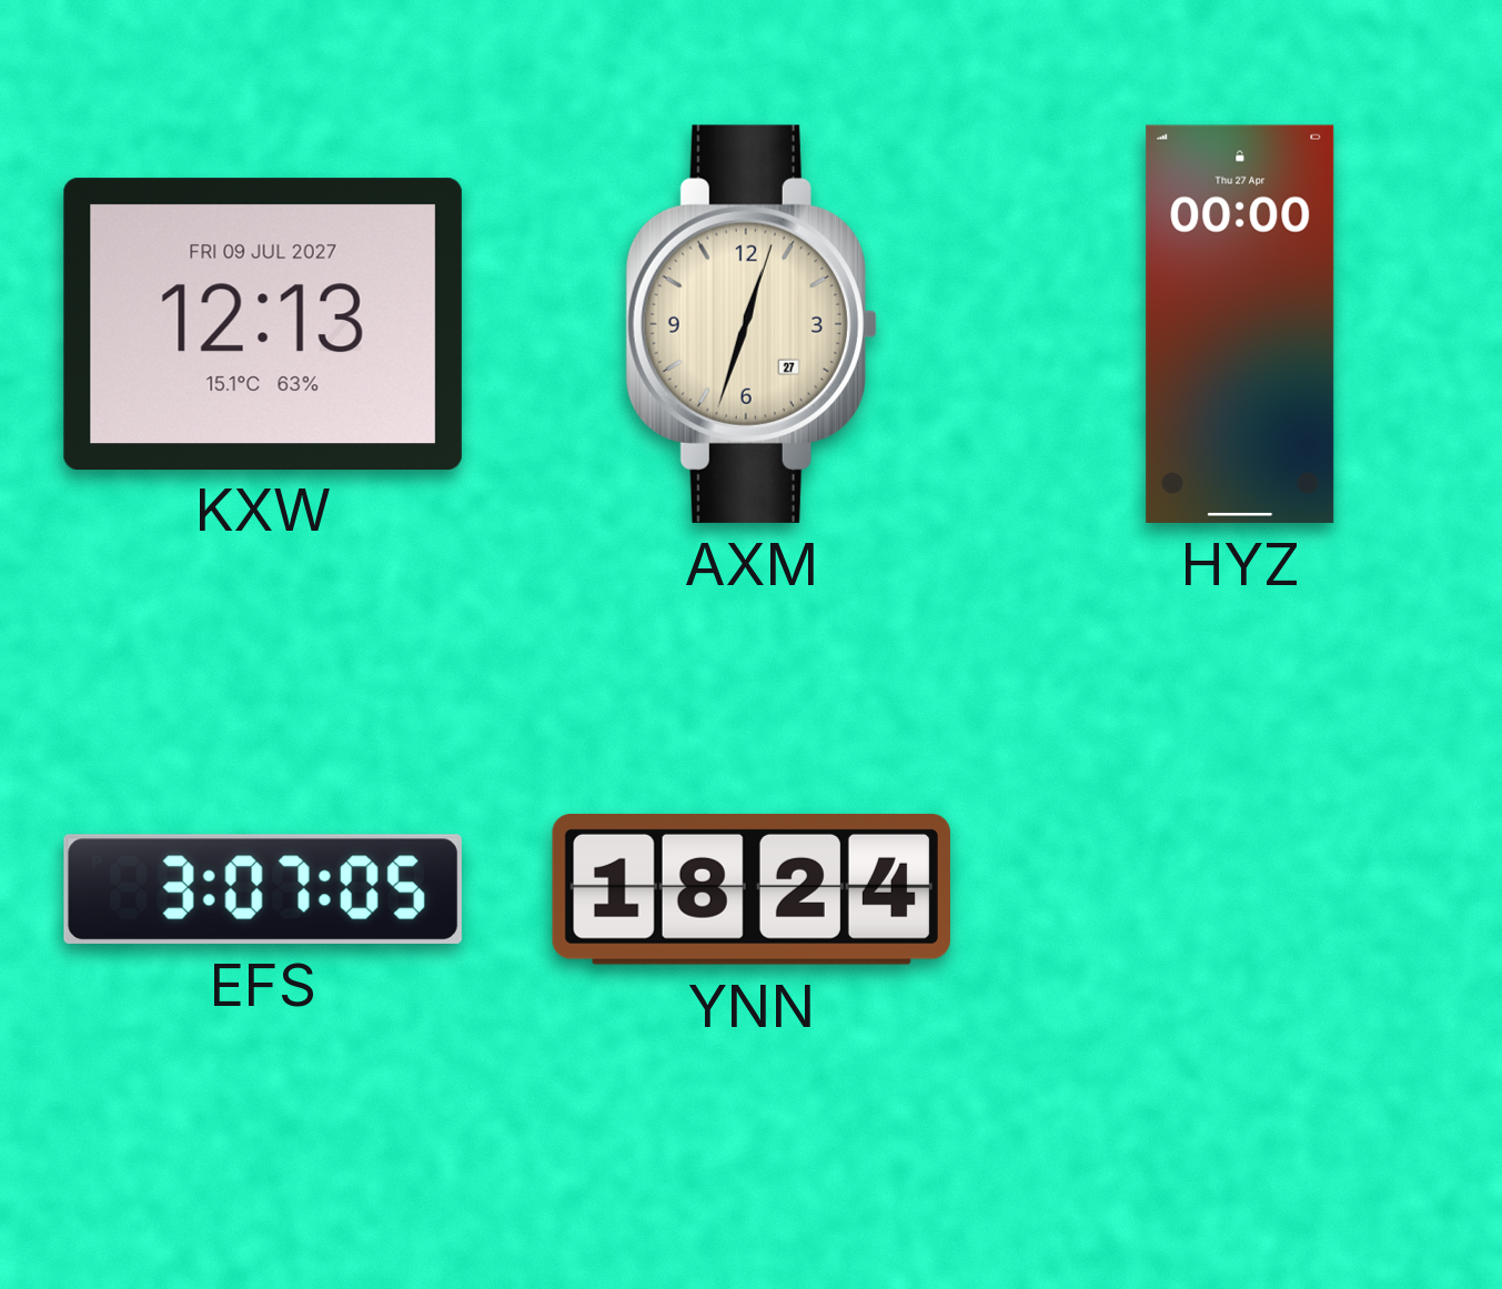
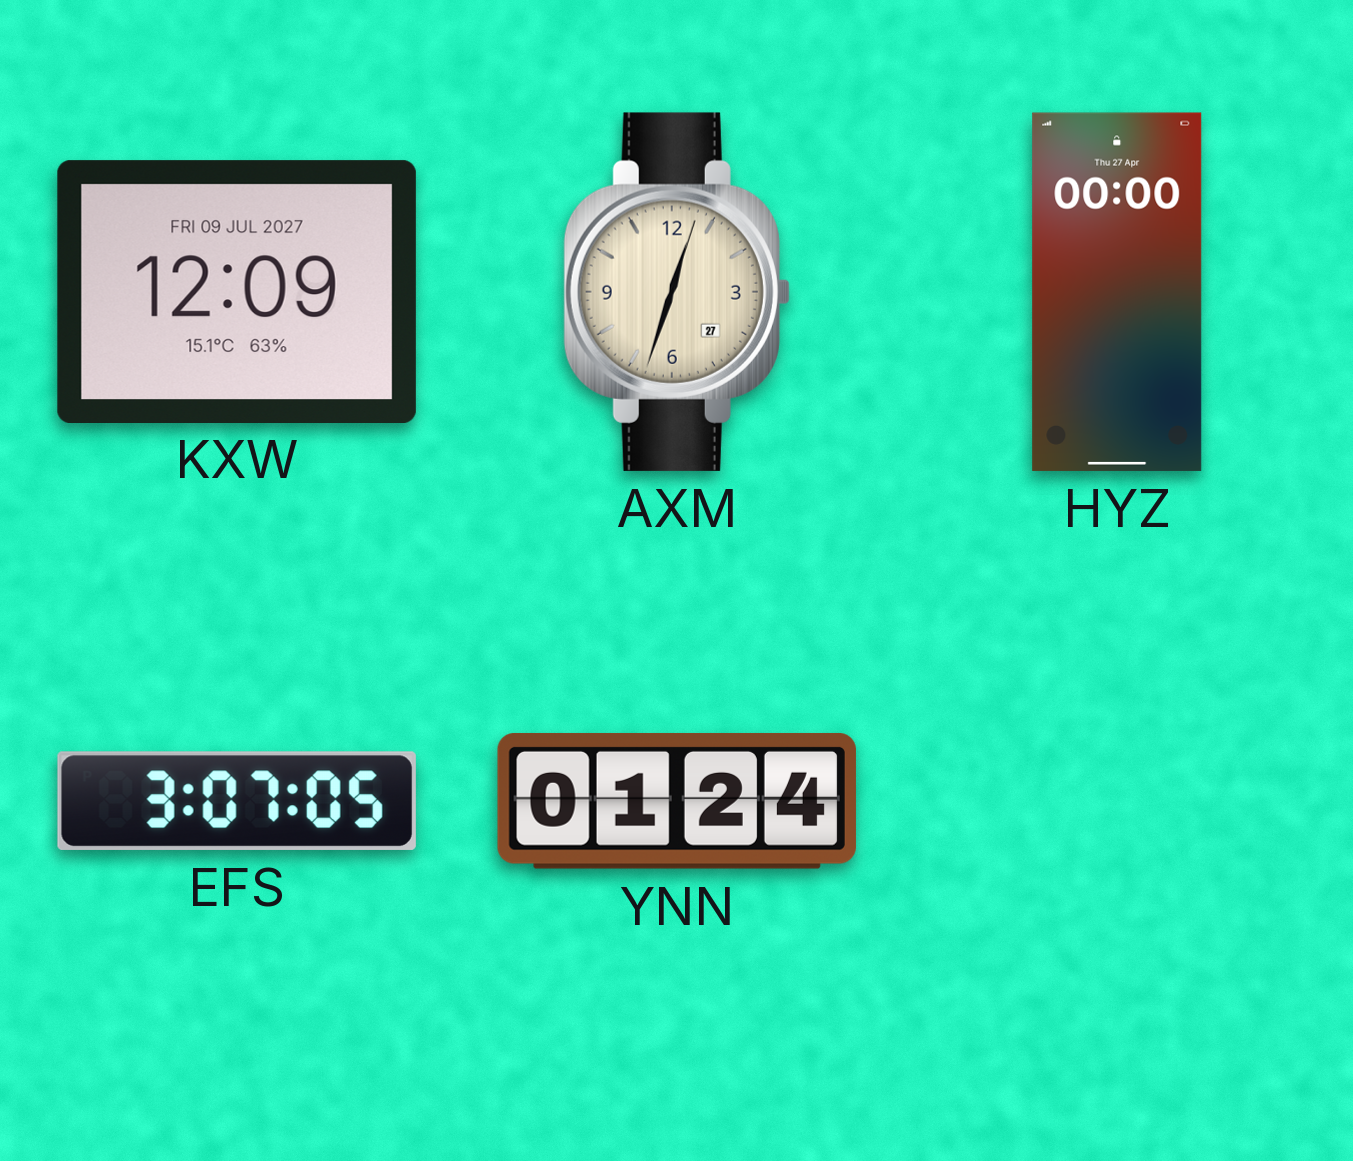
KXW: 12:13 -> 12:09
YNN: 18:24 -> 01:24
